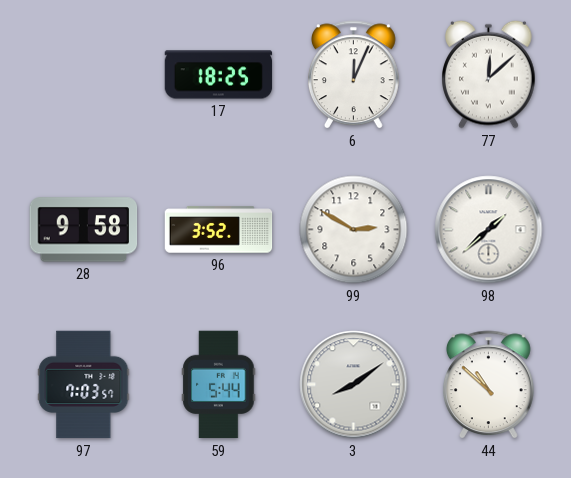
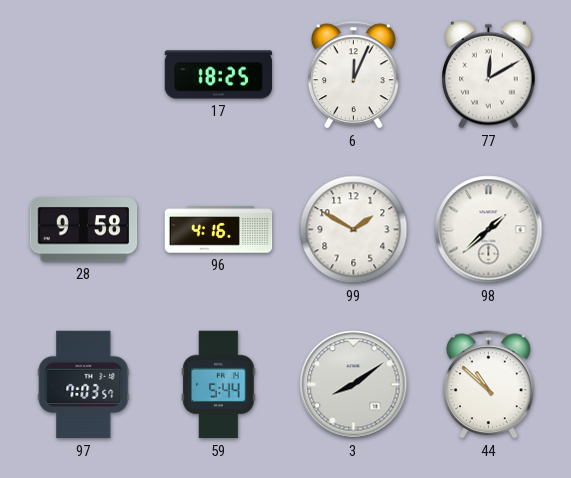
77: 12:08 -> 12:10
96: 3:52 -> 4:16
99: 2:50 -> 1:50
